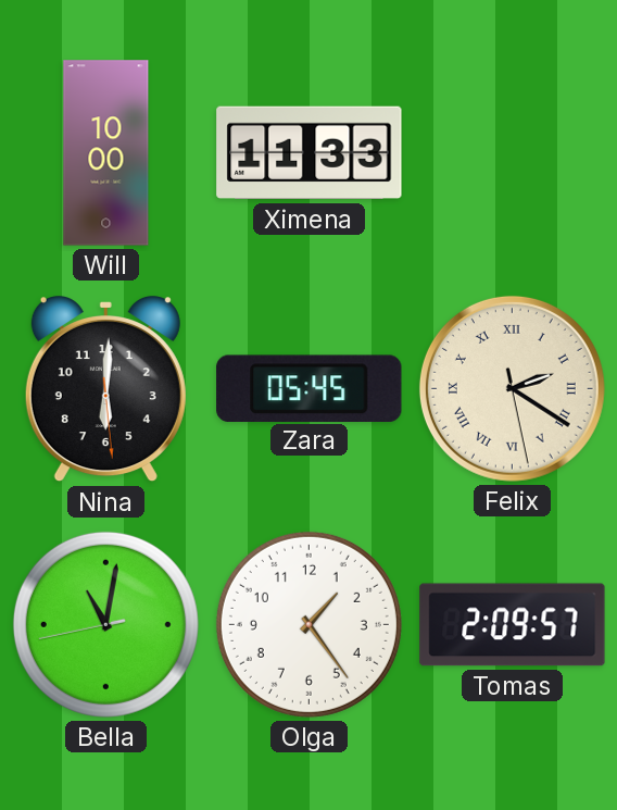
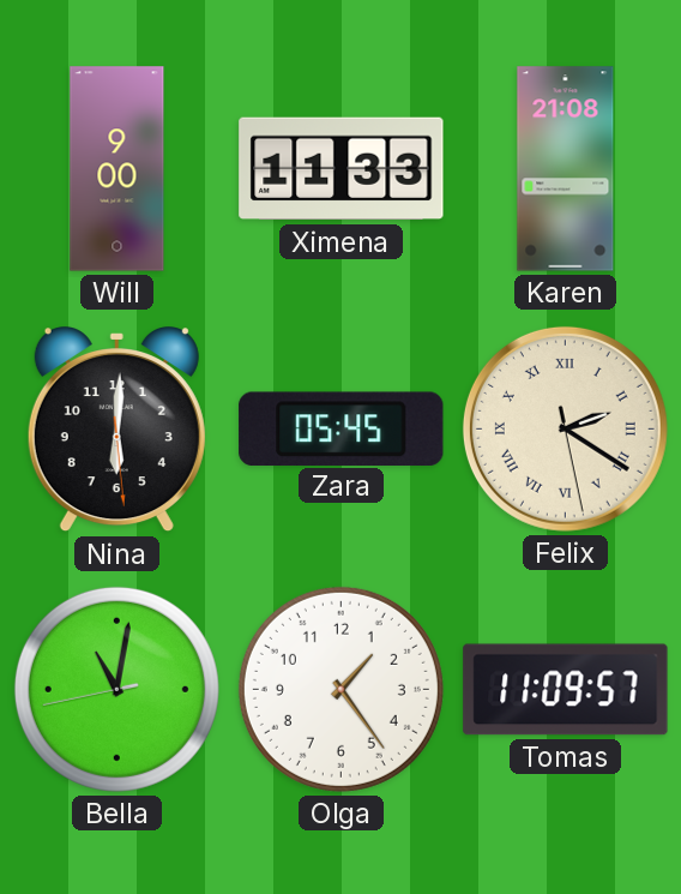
Will: 10:00 -> 9:00
Karen: none -> 21:08
Tomas: 2:09 -> 11:09
